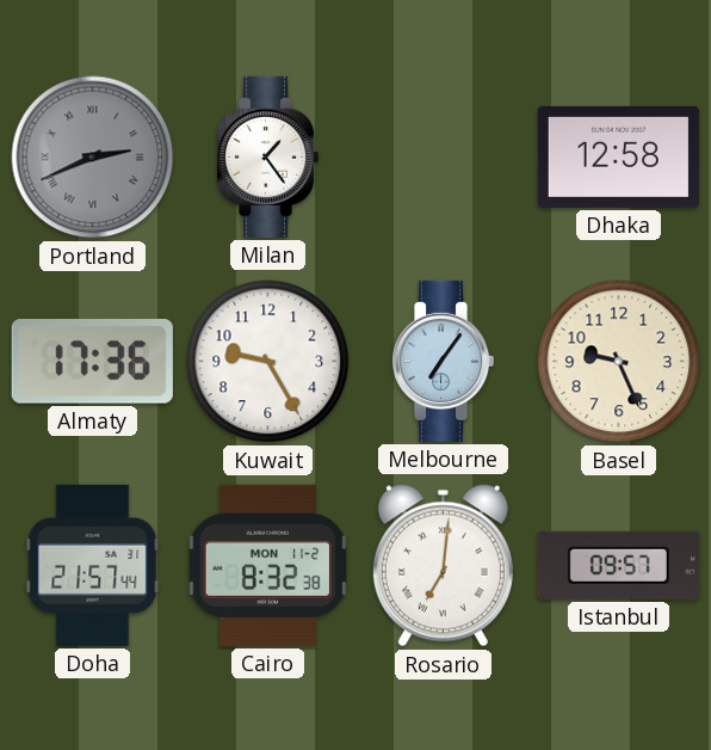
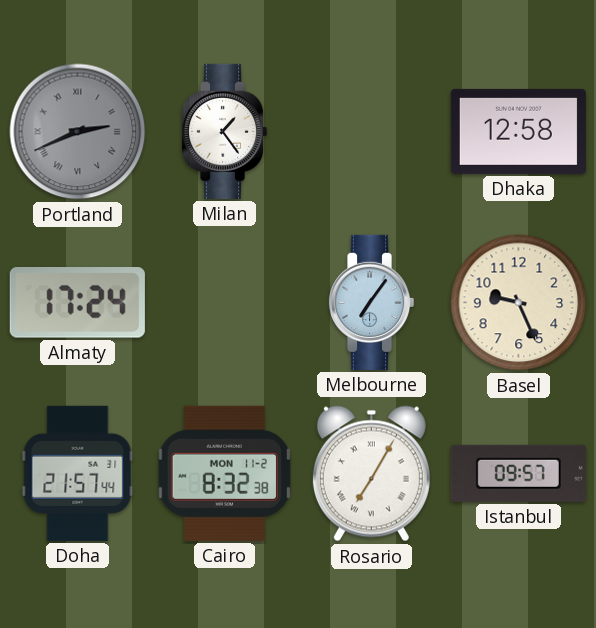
Almaty: 17:36 -> 17:24
Kuwait: 9:25 -> none
Rosario: 7:01 -> 7:05
